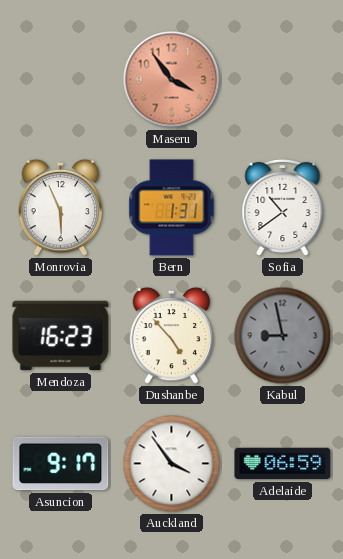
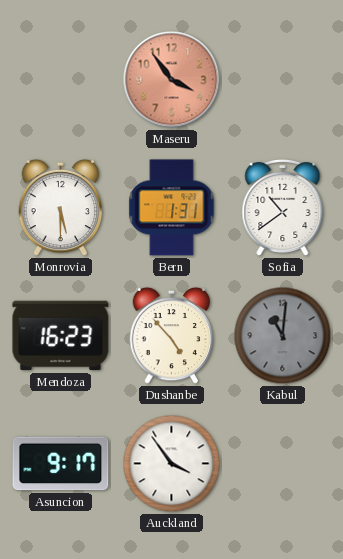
Monrovia: 5:56 -> 5:30
Kabul: 8:58 -> 11:01
Adelaide: 06:59 -> none
